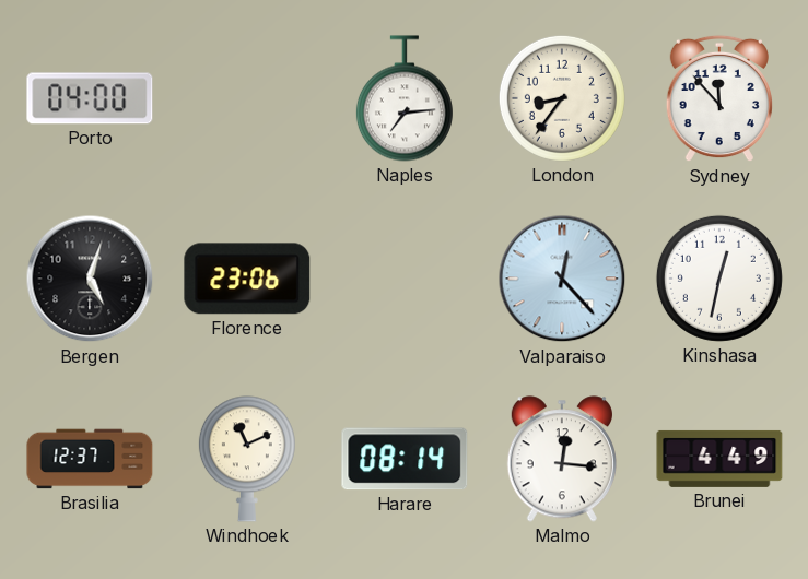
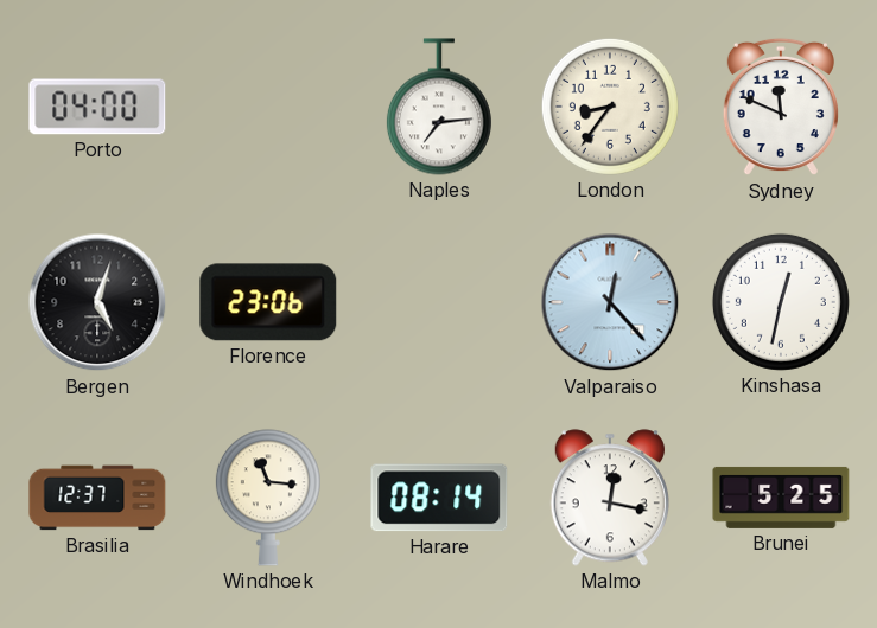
Sydney: 11:53 -> 11:49
Windhoek: 11:11 -> 11:16
Malmo: 12:16 -> 12:17
Brunei: 4:49 -> 5:25
